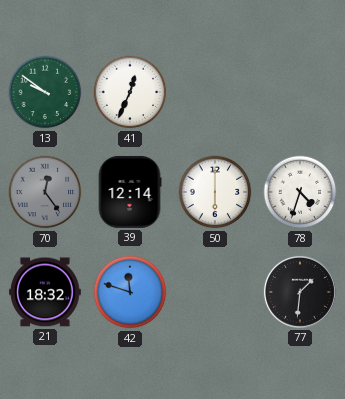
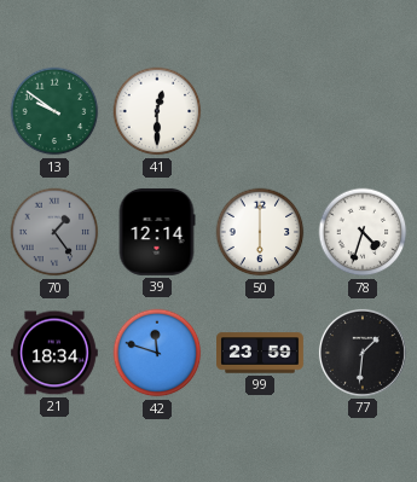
41: 12:34 -> 12:30
70: 12:24 -> 1:24
21: 18:32 -> 18:34
99: none -> 23:59
